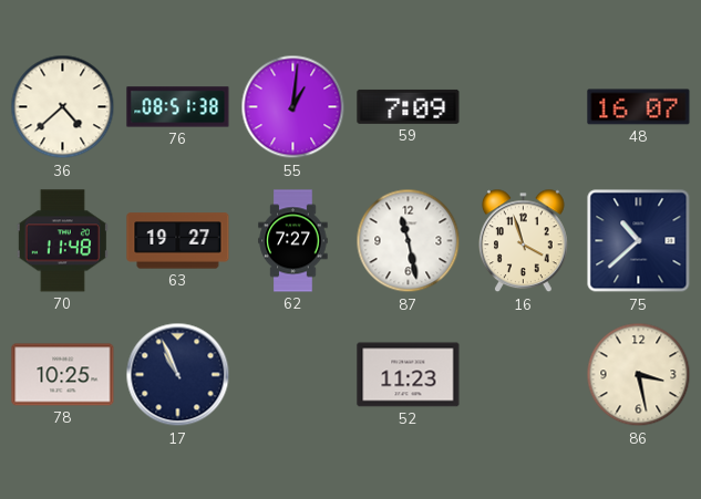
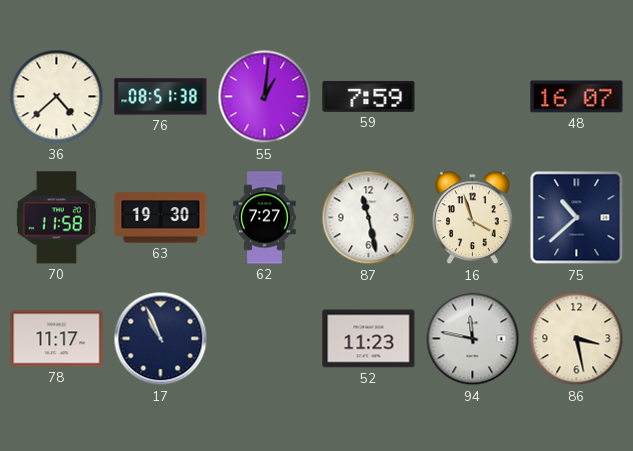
59: 7:09 -> 7:59
70: 11:48 -> 11:58
63: 19:27 -> 19:30
78: 10:25 -> 11:17
94: none -> 11:47
